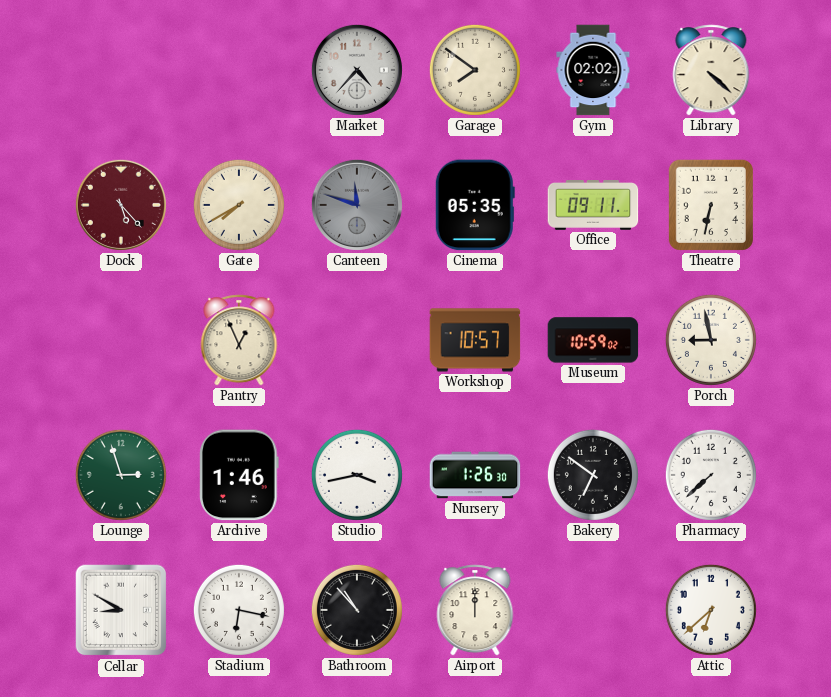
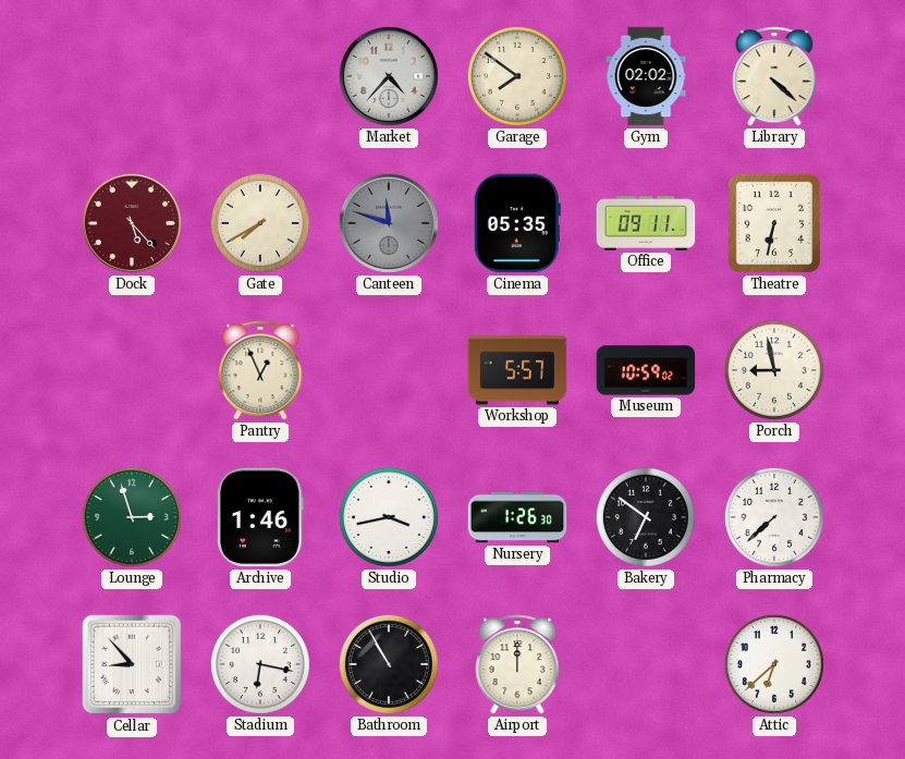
Workshop: 10:57 -> 5:57
Cellar: 8:50 -> 8:53
Bathroom: 10:53 -> 10:55
